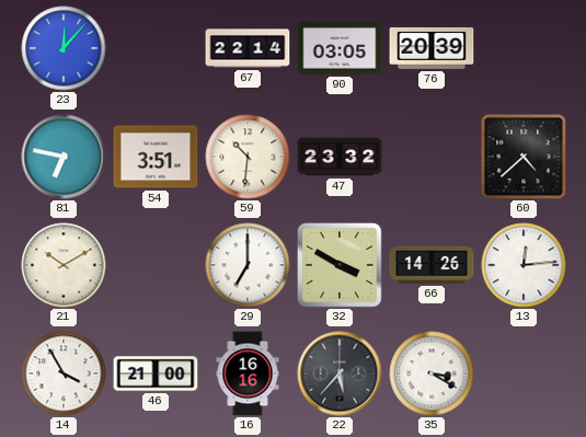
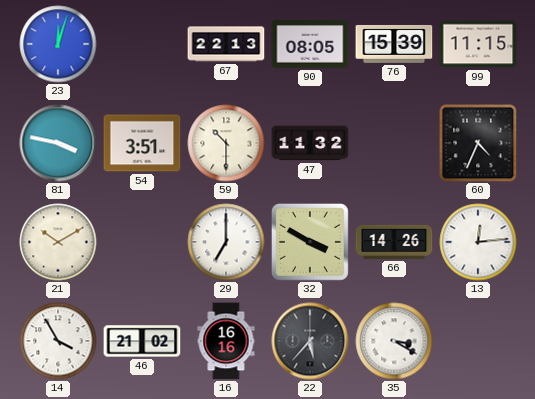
23: 12:07 -> 12:03
67: 22:14 -> 22:13
90: 03:05 -> 08:05
76: 20:39 -> 15:39
99: none -> 11:15
81: 6:47 -> 3:47
59: 10:31 -> 10:30
47: 23:32 -> 11:32
60: 4:38 -> 4:34
46: 21:00 -> 21:02
